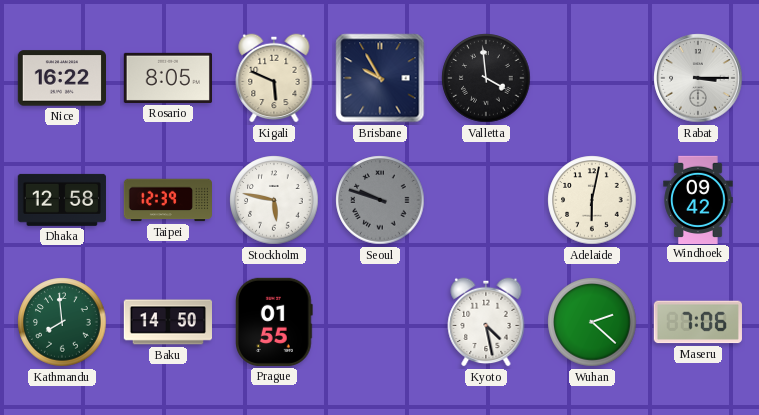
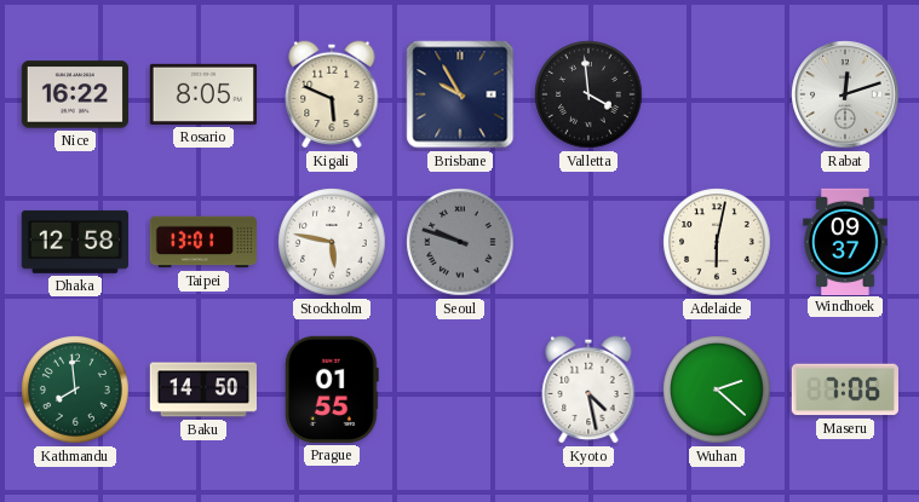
Rabat: 3:15 -> 12:12
Taipei: 12:39 -> 13:01
Windhoek: 09:42 -> 09:37
